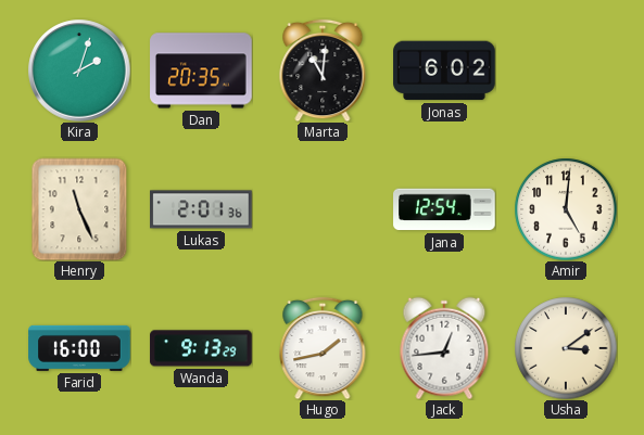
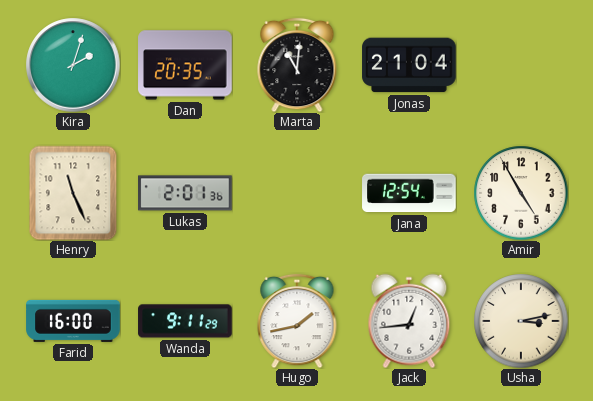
Jonas: 6:02 -> 21:04
Amir: 5:01 -> 4:55
Wanda: 9:13 -> 9:11
Usha: 3:09 -> 3:13
